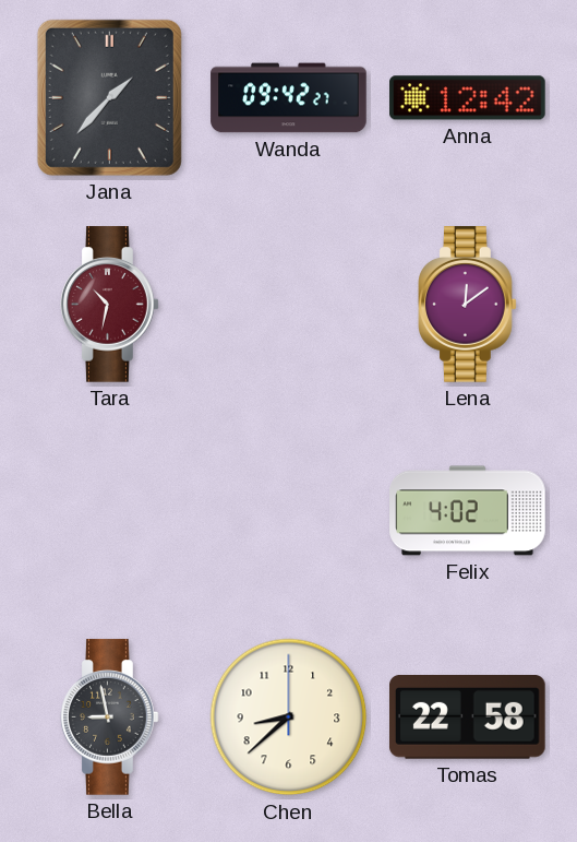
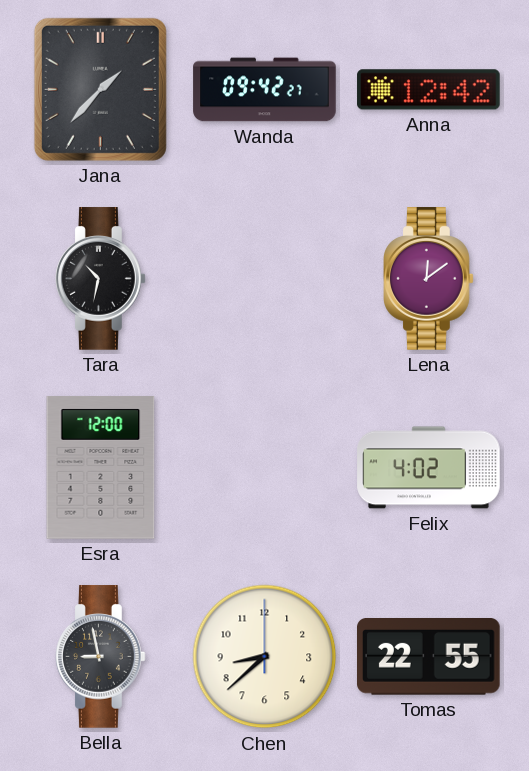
Tara dial: burgundy -> black
Esra: none -> 12:00
Tomas: 22:58 -> 22:55
